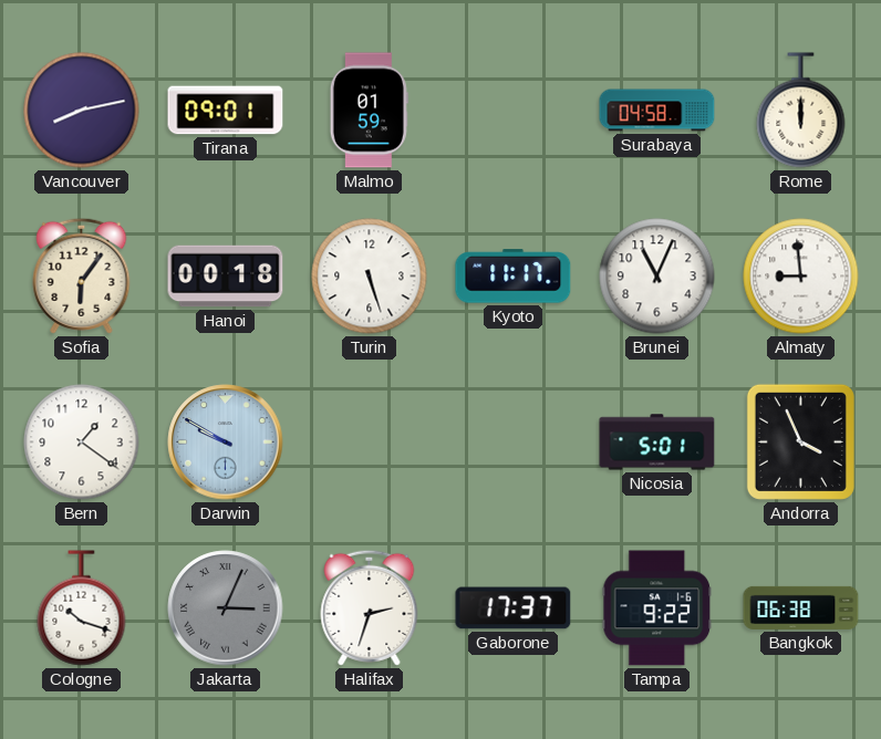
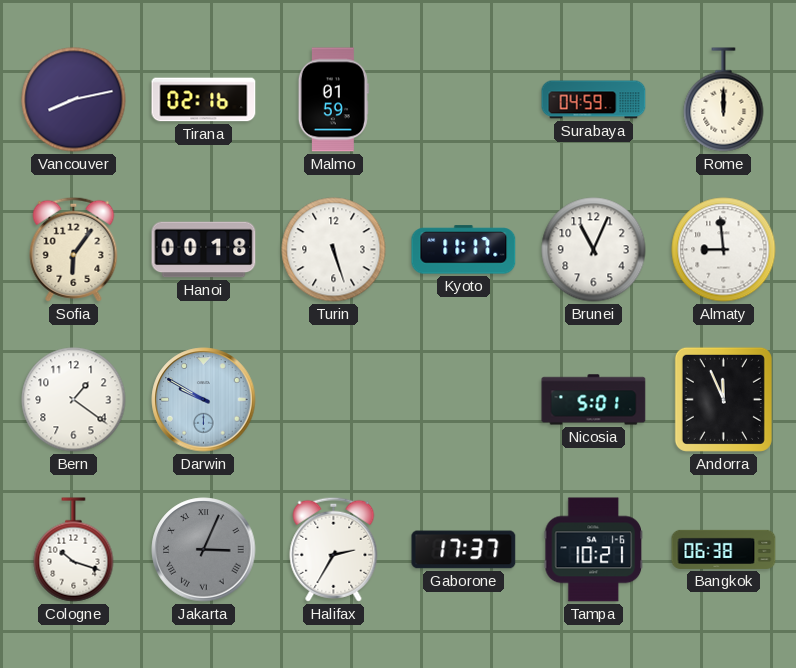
Tirana: 09:01 -> 02:16
Surabaya: 04:58 -> 04:59
Andorra: 3:56 -> 11:56
Halifax: 2:33 -> 2:35
Tampa: 9:22 -> 10:21
